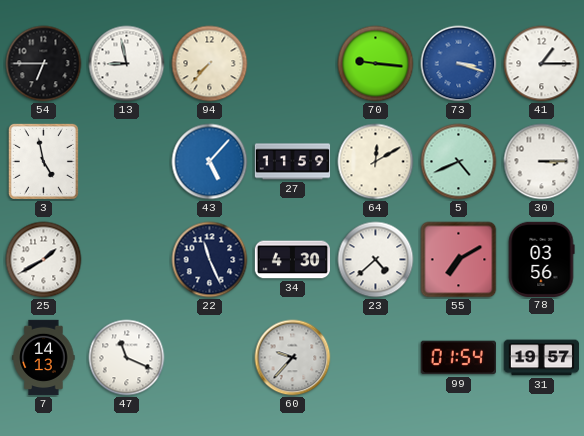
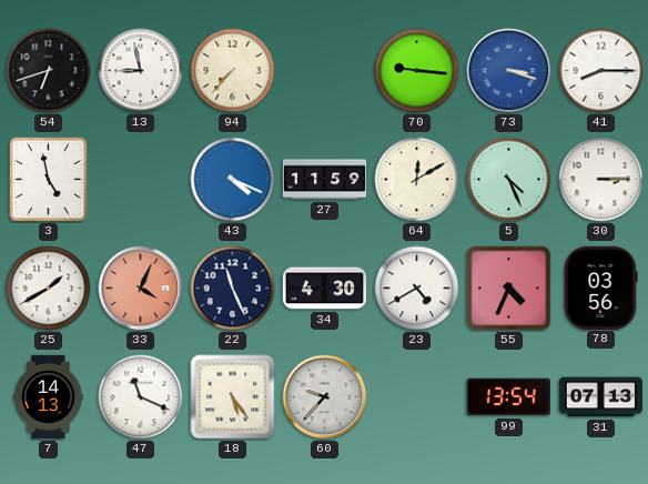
54: 6:45 -> 6:42
41: 1:15 -> 8:15
43: 5:07 -> 4:19
5: 4:41 -> 4:26
33: none -> 4:04
23: 4:38 -> 4:40
55: 7:10 -> 4:34
18: none -> 5:24
99: 01:54 -> 13:54
31: 19:57 -> 07:13
